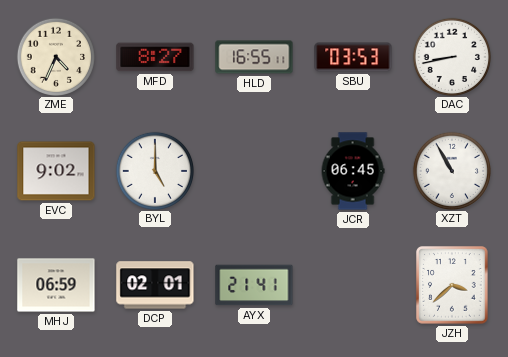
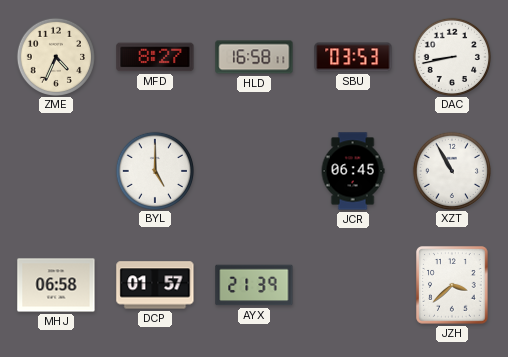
HLD: 16:55 -> 16:58
EVC: 9:02 -> none
MHJ: 06:59 -> 06:58
DCP: 02:01 -> 01:57
AYX: 21:41 -> 21:39
